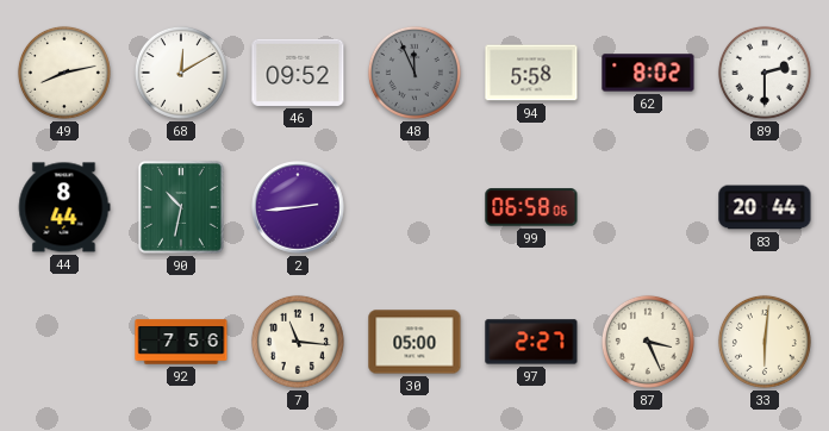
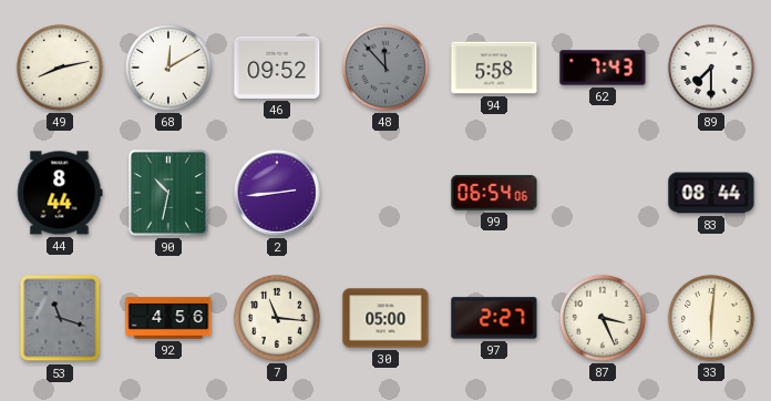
48: 11:56 -> 11:53
62: 8:02 -> 7:43
89: 2:30 -> 7:30
99: 06:58 -> 06:54
83: 20:44 -> 08:44
53: none -> 11:18
92: 7:56 -> 4:56
